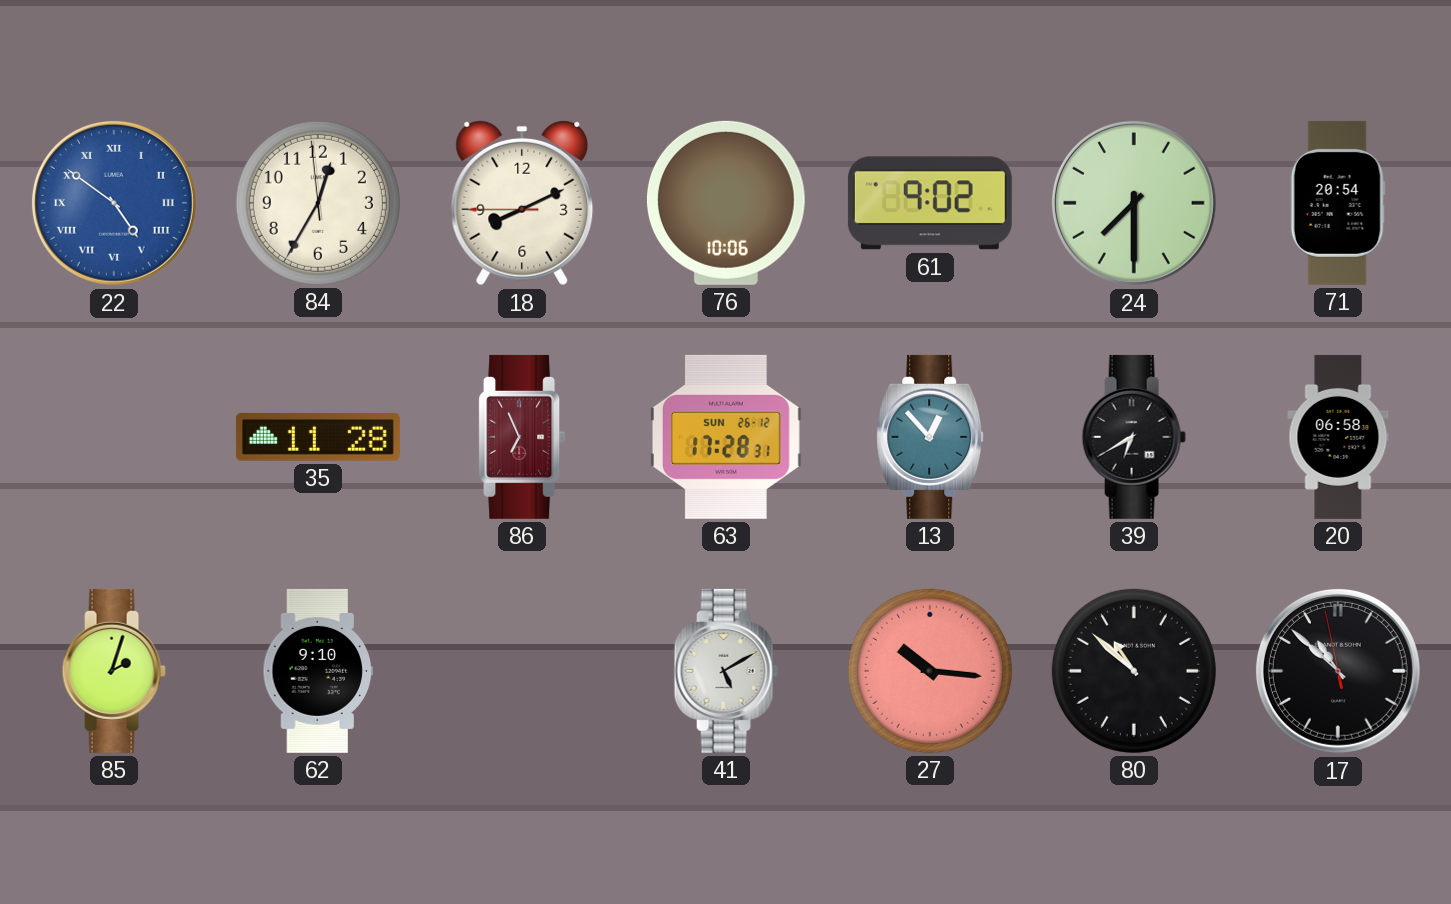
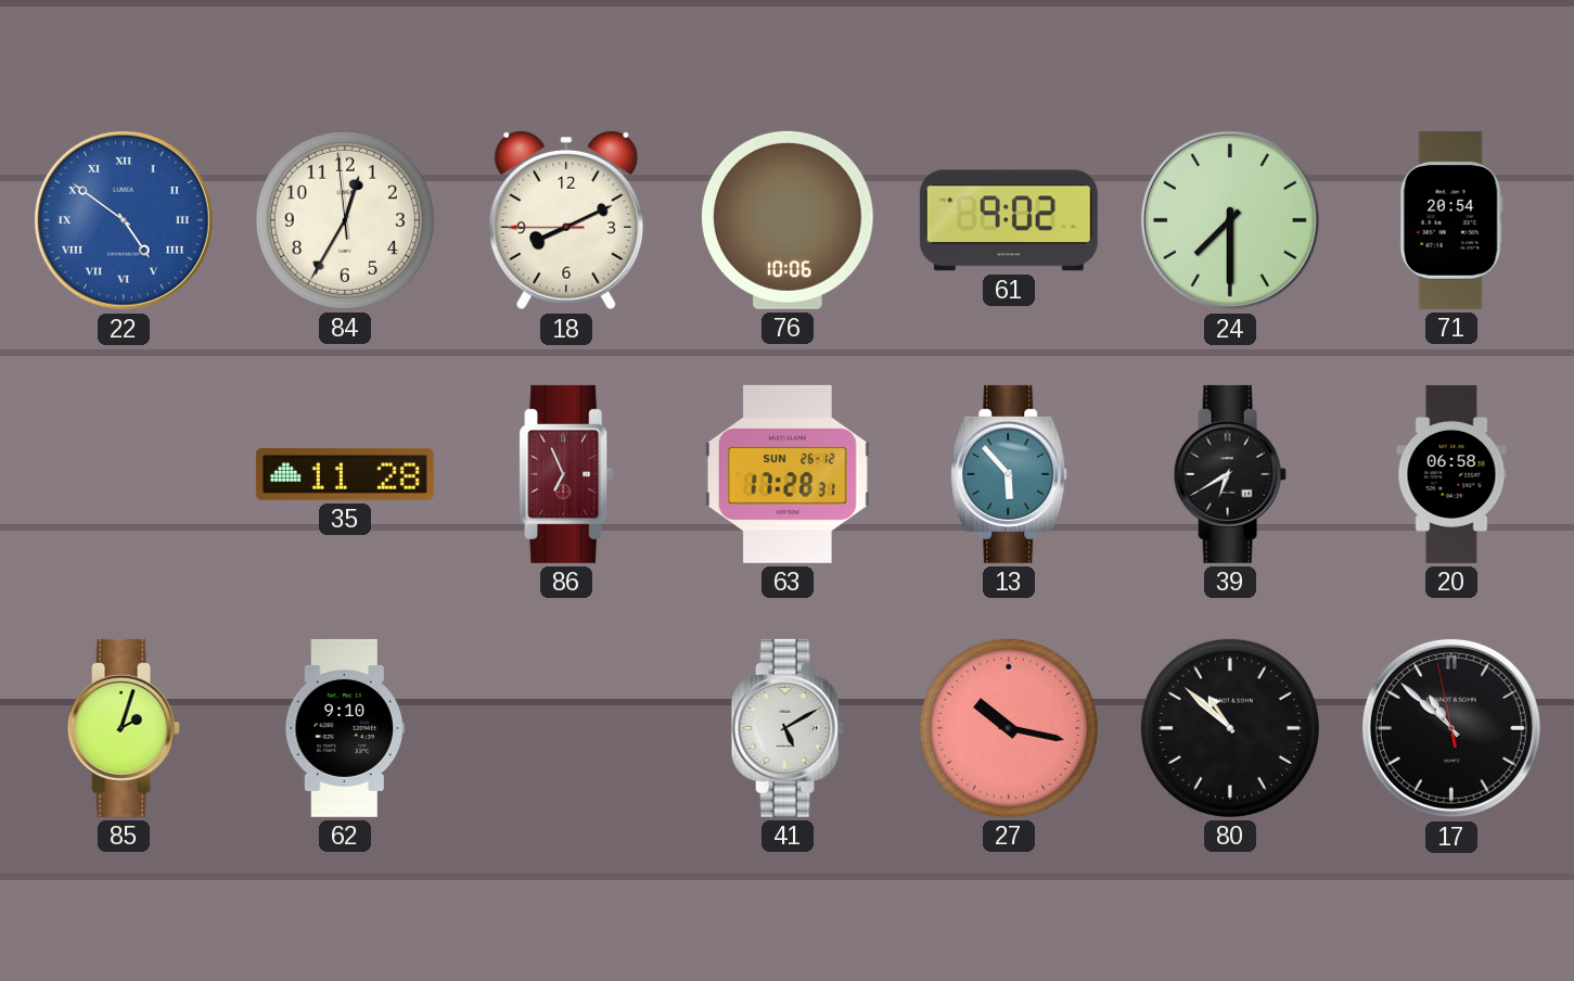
13: 12:53 -> 5:53
27: 10:16 -> 10:17
